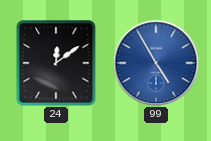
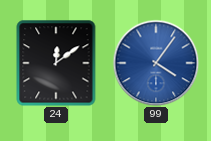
99: 4:55 -> 4:06
